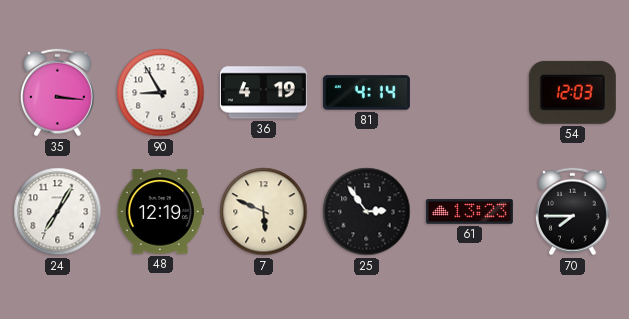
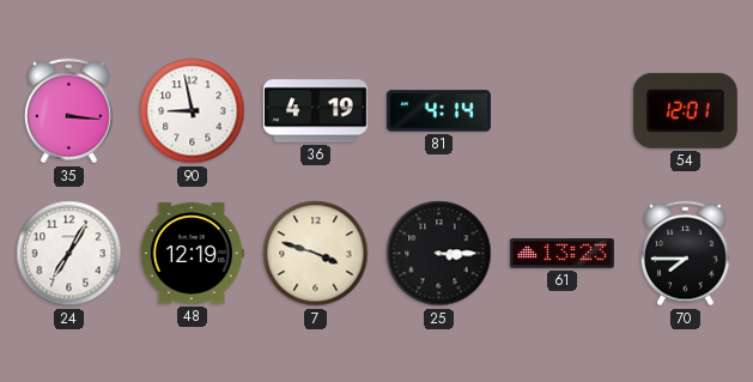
90: 8:55 -> 8:58
54: 12:03 -> 12:01
7: 5:49 -> 3:48
25: 2:54 -> 3:15
